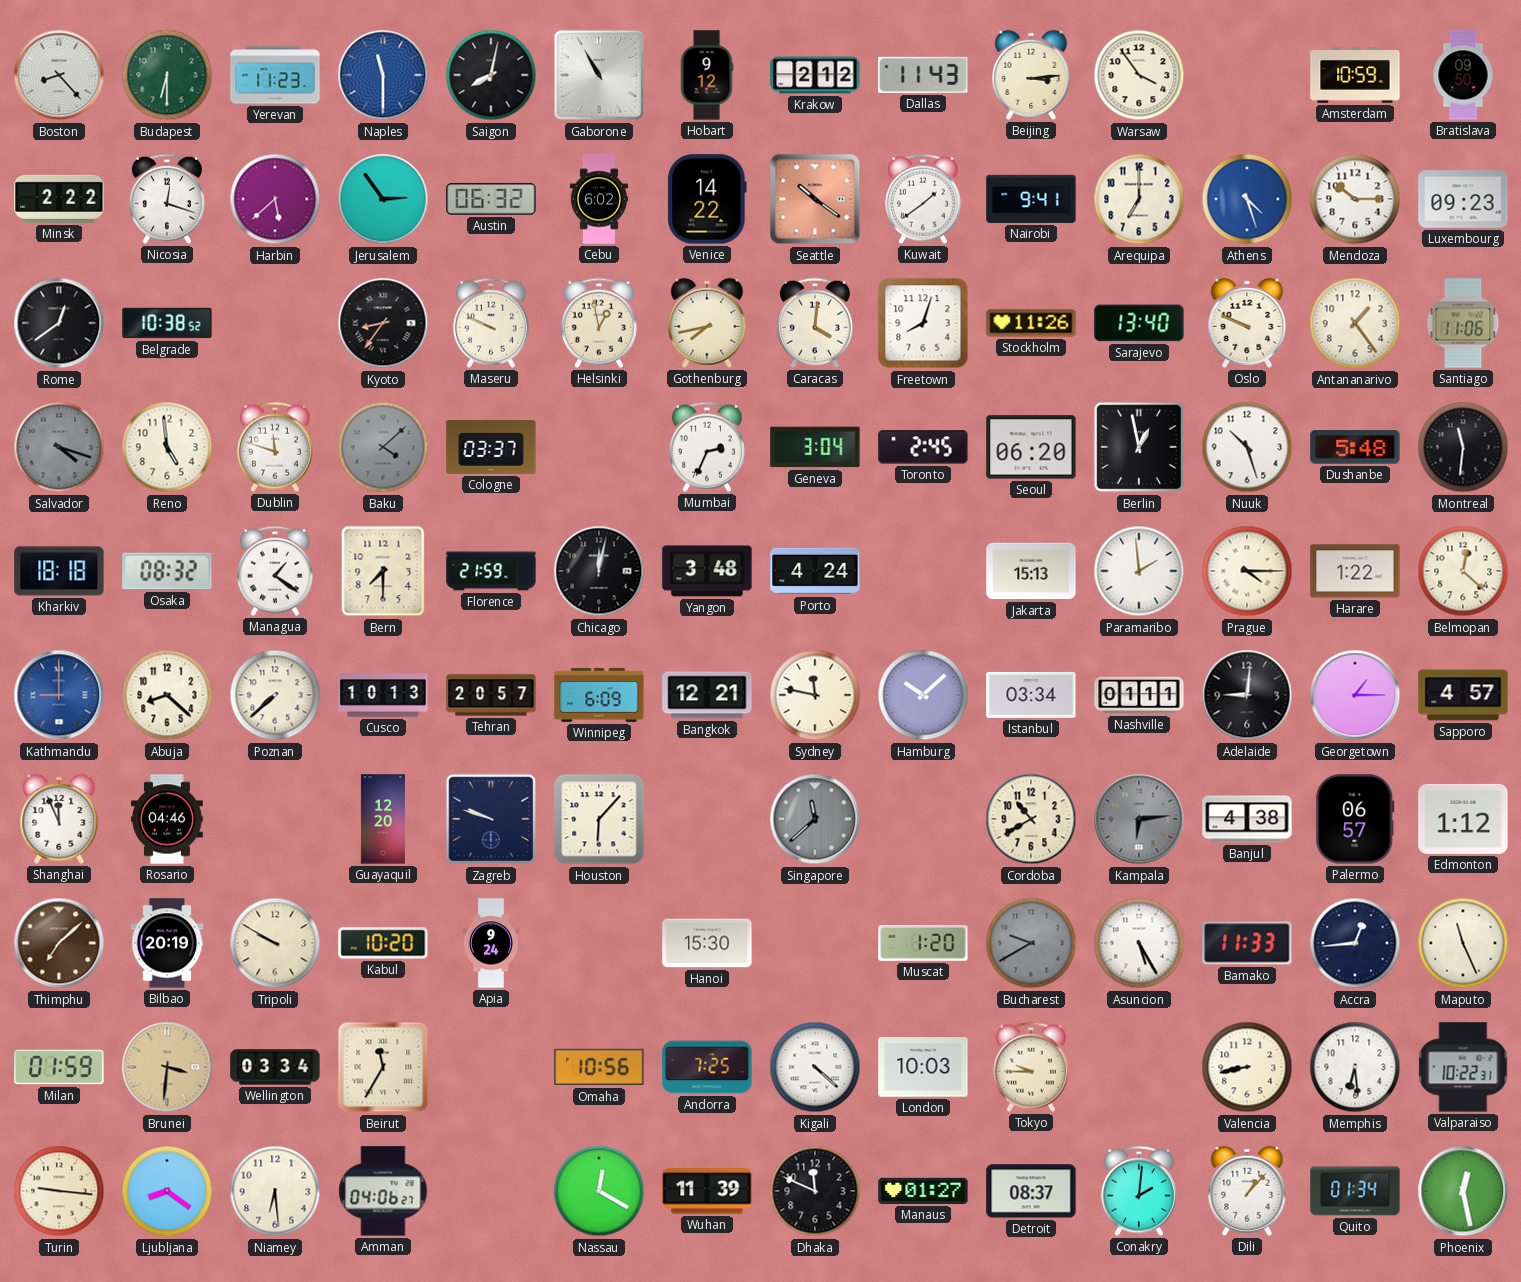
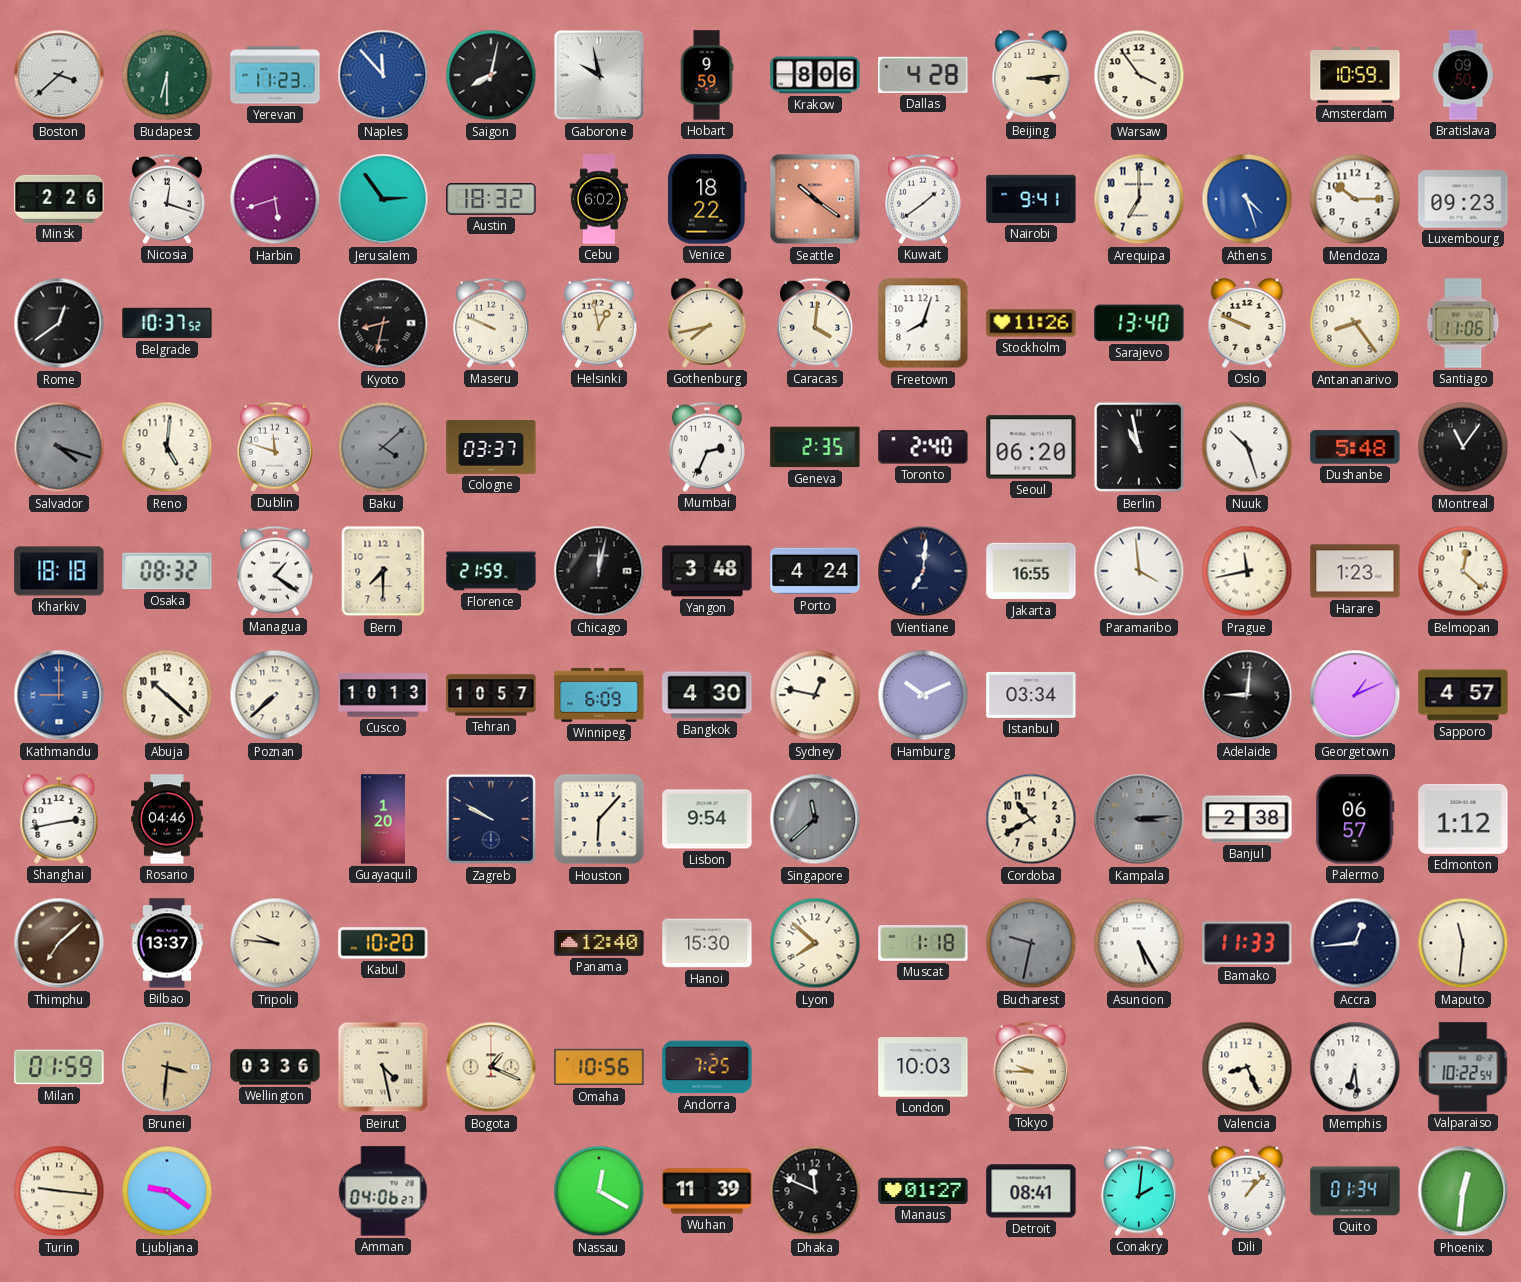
Boston: 8:23 -> 3:38
Naples: 11:30 -> 11:53
Gaborone: 10:55 -> 9:58
Hobart: 9:12 -> 9:59
Krakow: 2:12 -> 8:06
Dallas: 11:43 -> 4:28
Minsk: 2:22 -> 2:26
Harbin: 5:38 -> 5:42
Austin: 06:32 -> 18:32
Venice: 14:22 -> 18:22
Belgrade: 10:38 -> 10:37
Kyoto: 8:36 -> 8:32
Antananarivo: 1:24 -> 8:24
Reno: 4:59 -> 5:01
Geneva: 3:04 -> 2:35
Toronto: 2:45 -> 2:40
Berlin: 12:58 -> 10:58
Montreal: 11:31 -> 11:06
Vientiane: none -> 7:01
Jakarta: 15:13 -> 16:55
Paramaribo: 1:59 -> 3:59
Prague: 4:15 -> 11:43
Harare: 1:22 -> 1:23
Abuja: 8:22 -> 10:22
Tehran: 20:57 -> 10:57
Bangkok: 12:21 -> 4:30
Sydney: 11:47 -> 12:47
Hamburg: 10:08 -> 10:11
Nashville: 01:11 -> none
Georgetown: 1:15 -> 1:11
Shanghai: 11:56 -> 2:43
Guayaquil: 12:20 -> 1:20
Zagreb: 9:48 -> 9:50
Lisbon: none -> 9:54
Kampala: 6:14 -> 3:14
Banjul: 4:38 -> 2:38
Bilbao: 20:19 -> 13:37
Tripoli: 9:50 -> 9:46
Apia: 9:24 -> none
Panama: none -> 12:40
Lyon: none -> 7:52
Muscat: 1:20 -> 1:18
Bucharest: 9:40 -> 9:32
Maputo: 11:26 -> 11:31
Wellington: 03:34 -> 03:36
Beirut: 11:35 -> 4:28
Bogota: none -> 1:19
Kigali: 4:22 -> none
Valencia: 8:43 -> 8:26
Valparaiso: 10:22:31 -> 10:22:54
Ljubljana: 8:21 -> 9:21
Niamey: 6:29 -> none
Detroit: 08:37 -> 08:41
Phoenix: 12:28 -> 12:31
